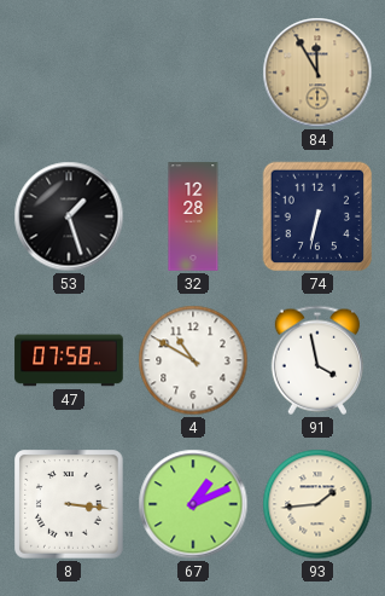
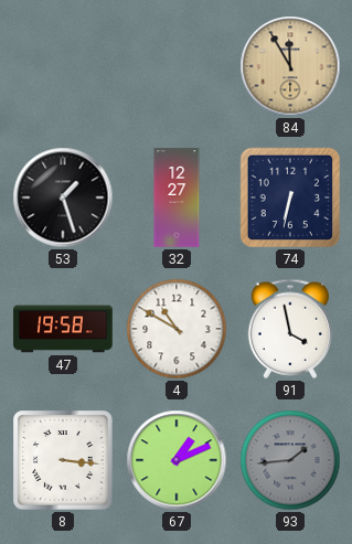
32: 12:28 -> 12:27
47: 07:58 -> 19:58
93 dial: cream -> grey
